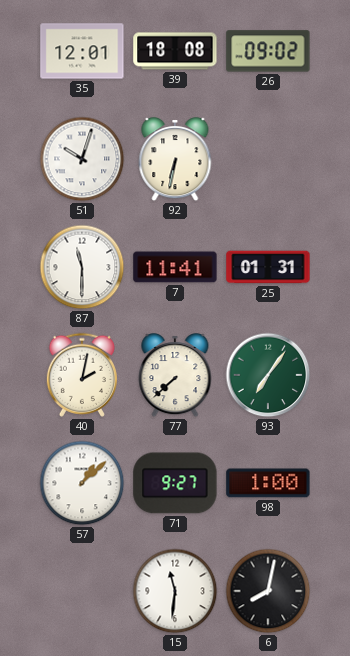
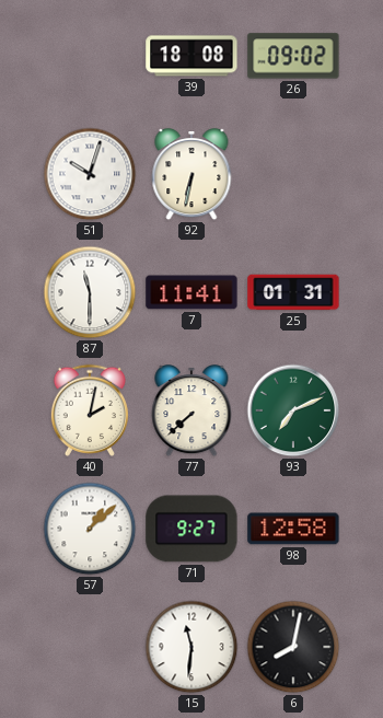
35: 12:01 -> none
93: 7:06 -> 7:11
98: 1:00 -> 12:58
